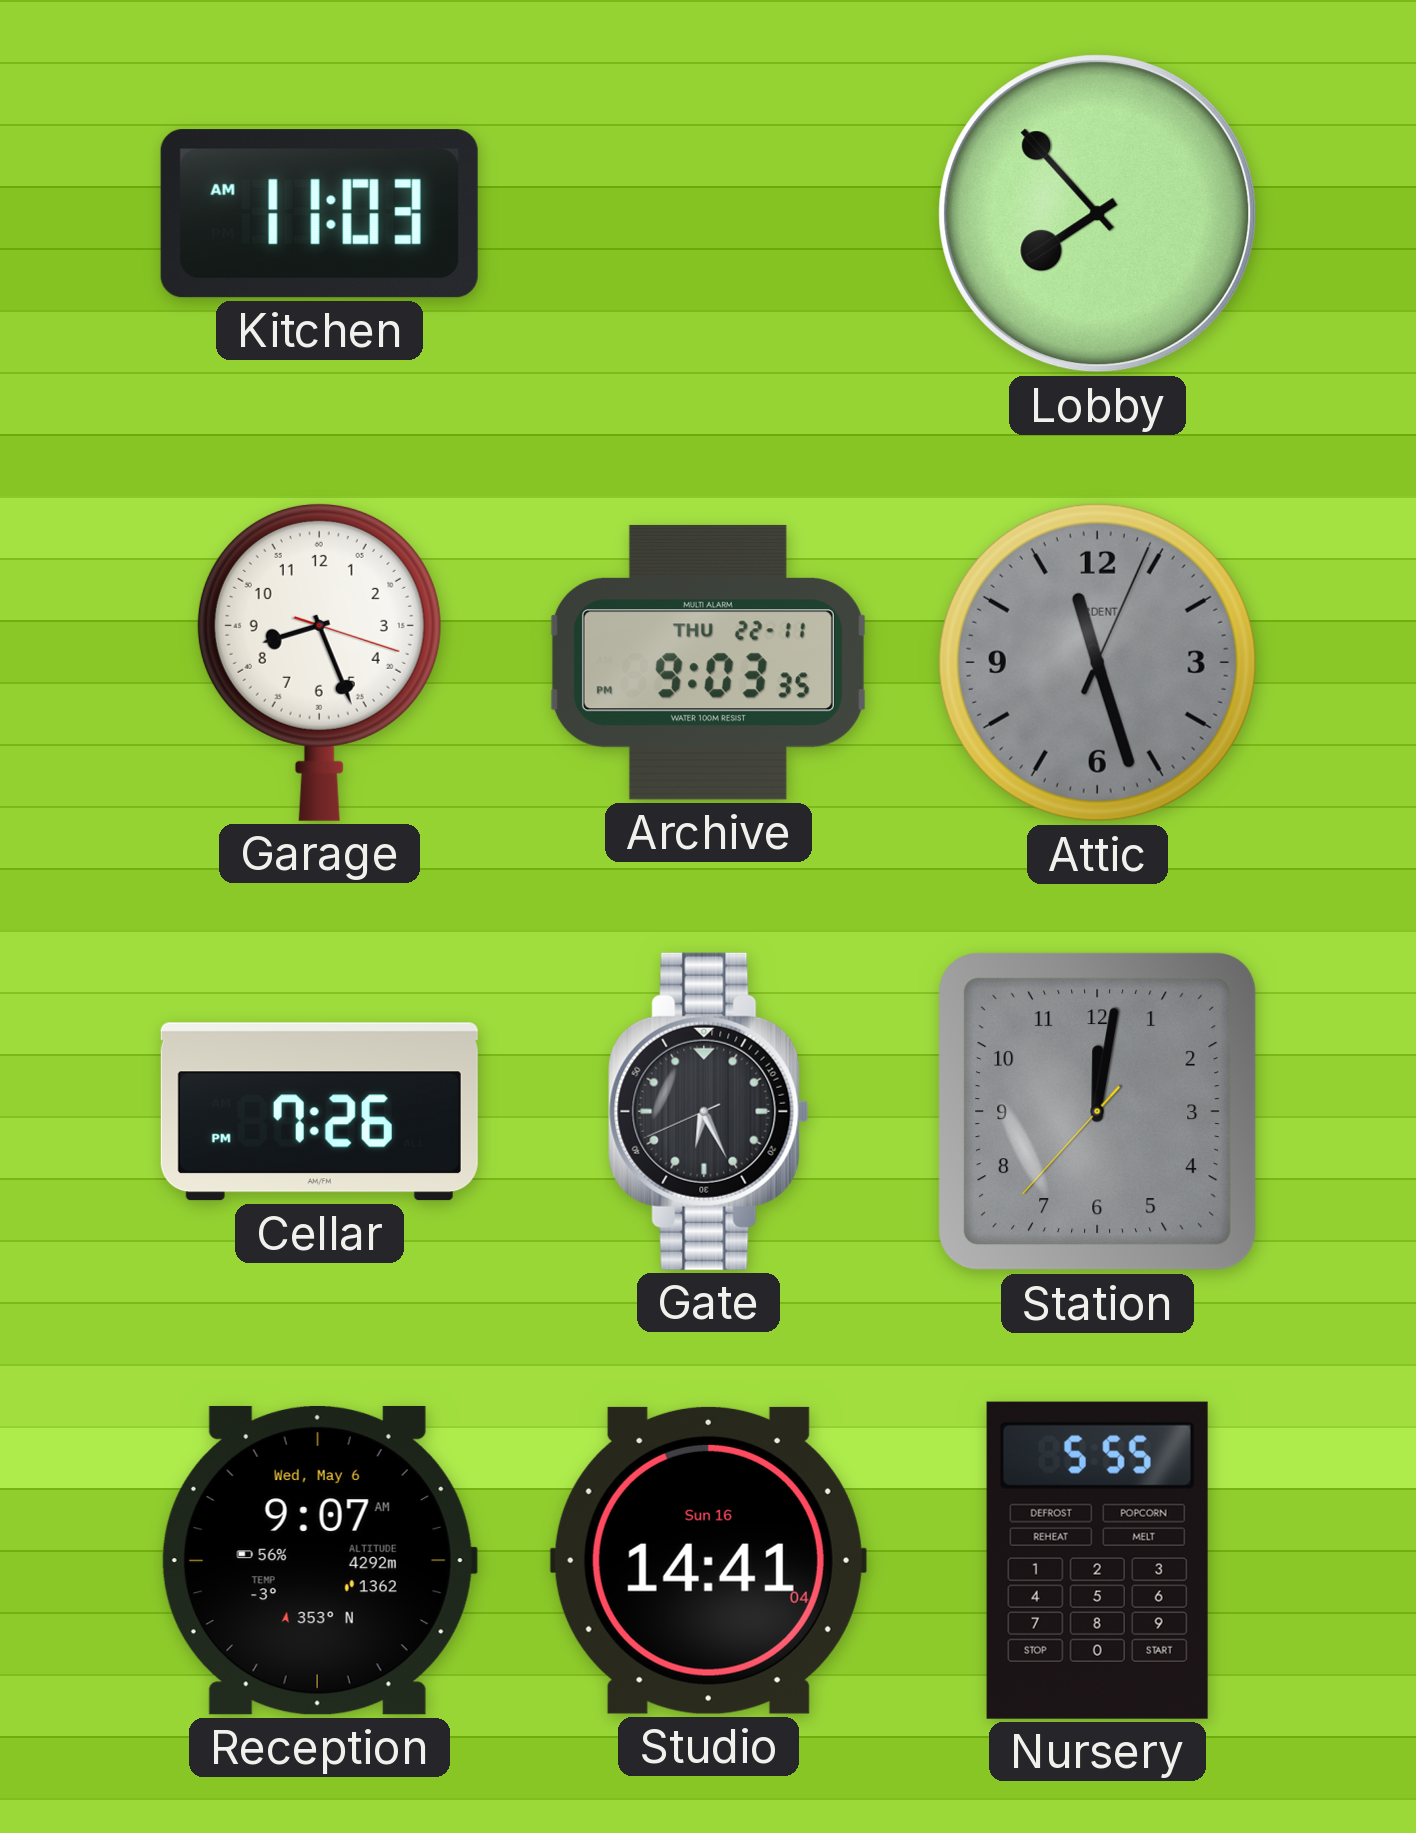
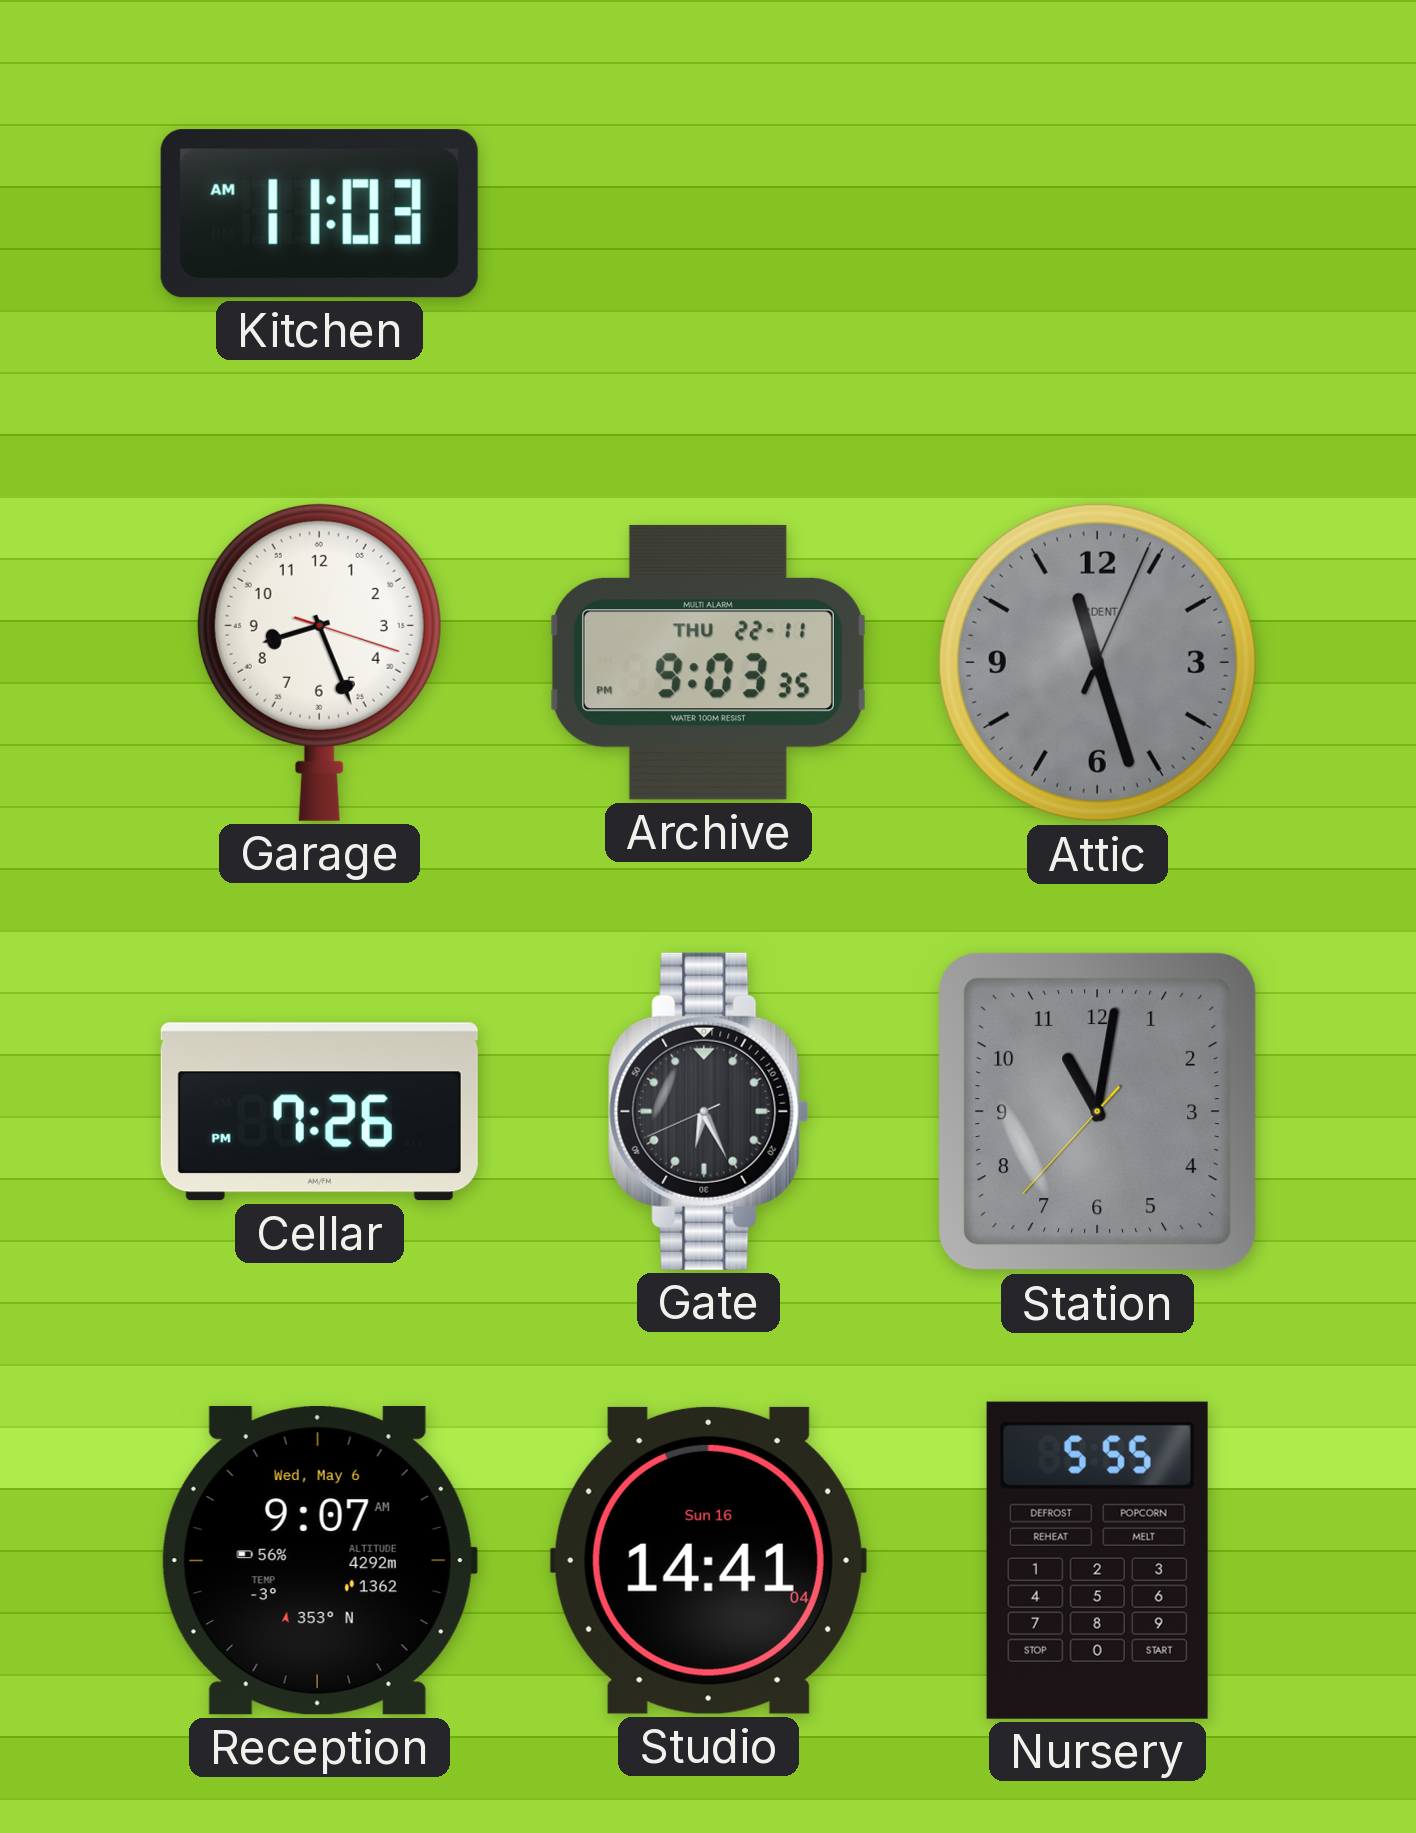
Lobby: 7:53 -> none
Station: 12:01 -> 11:01
